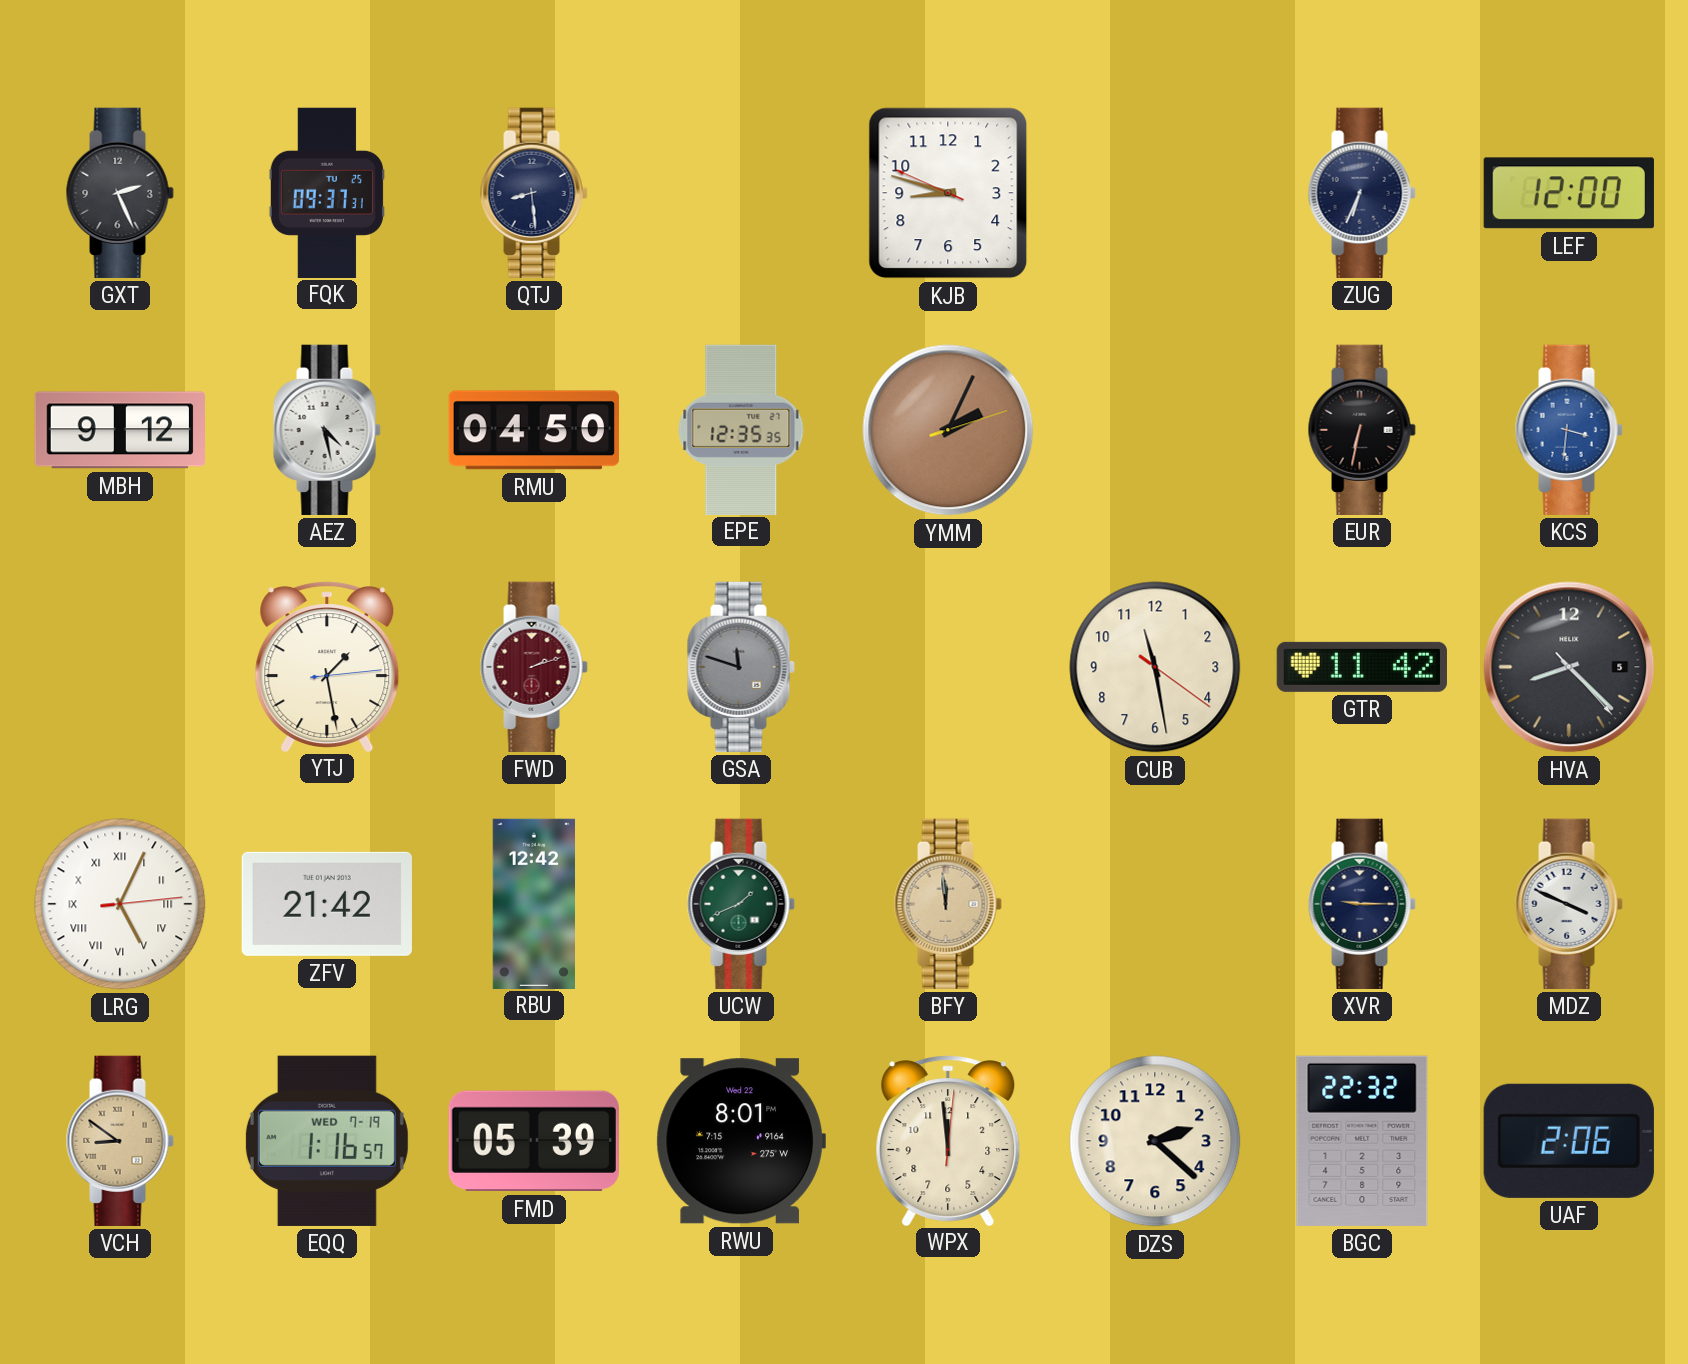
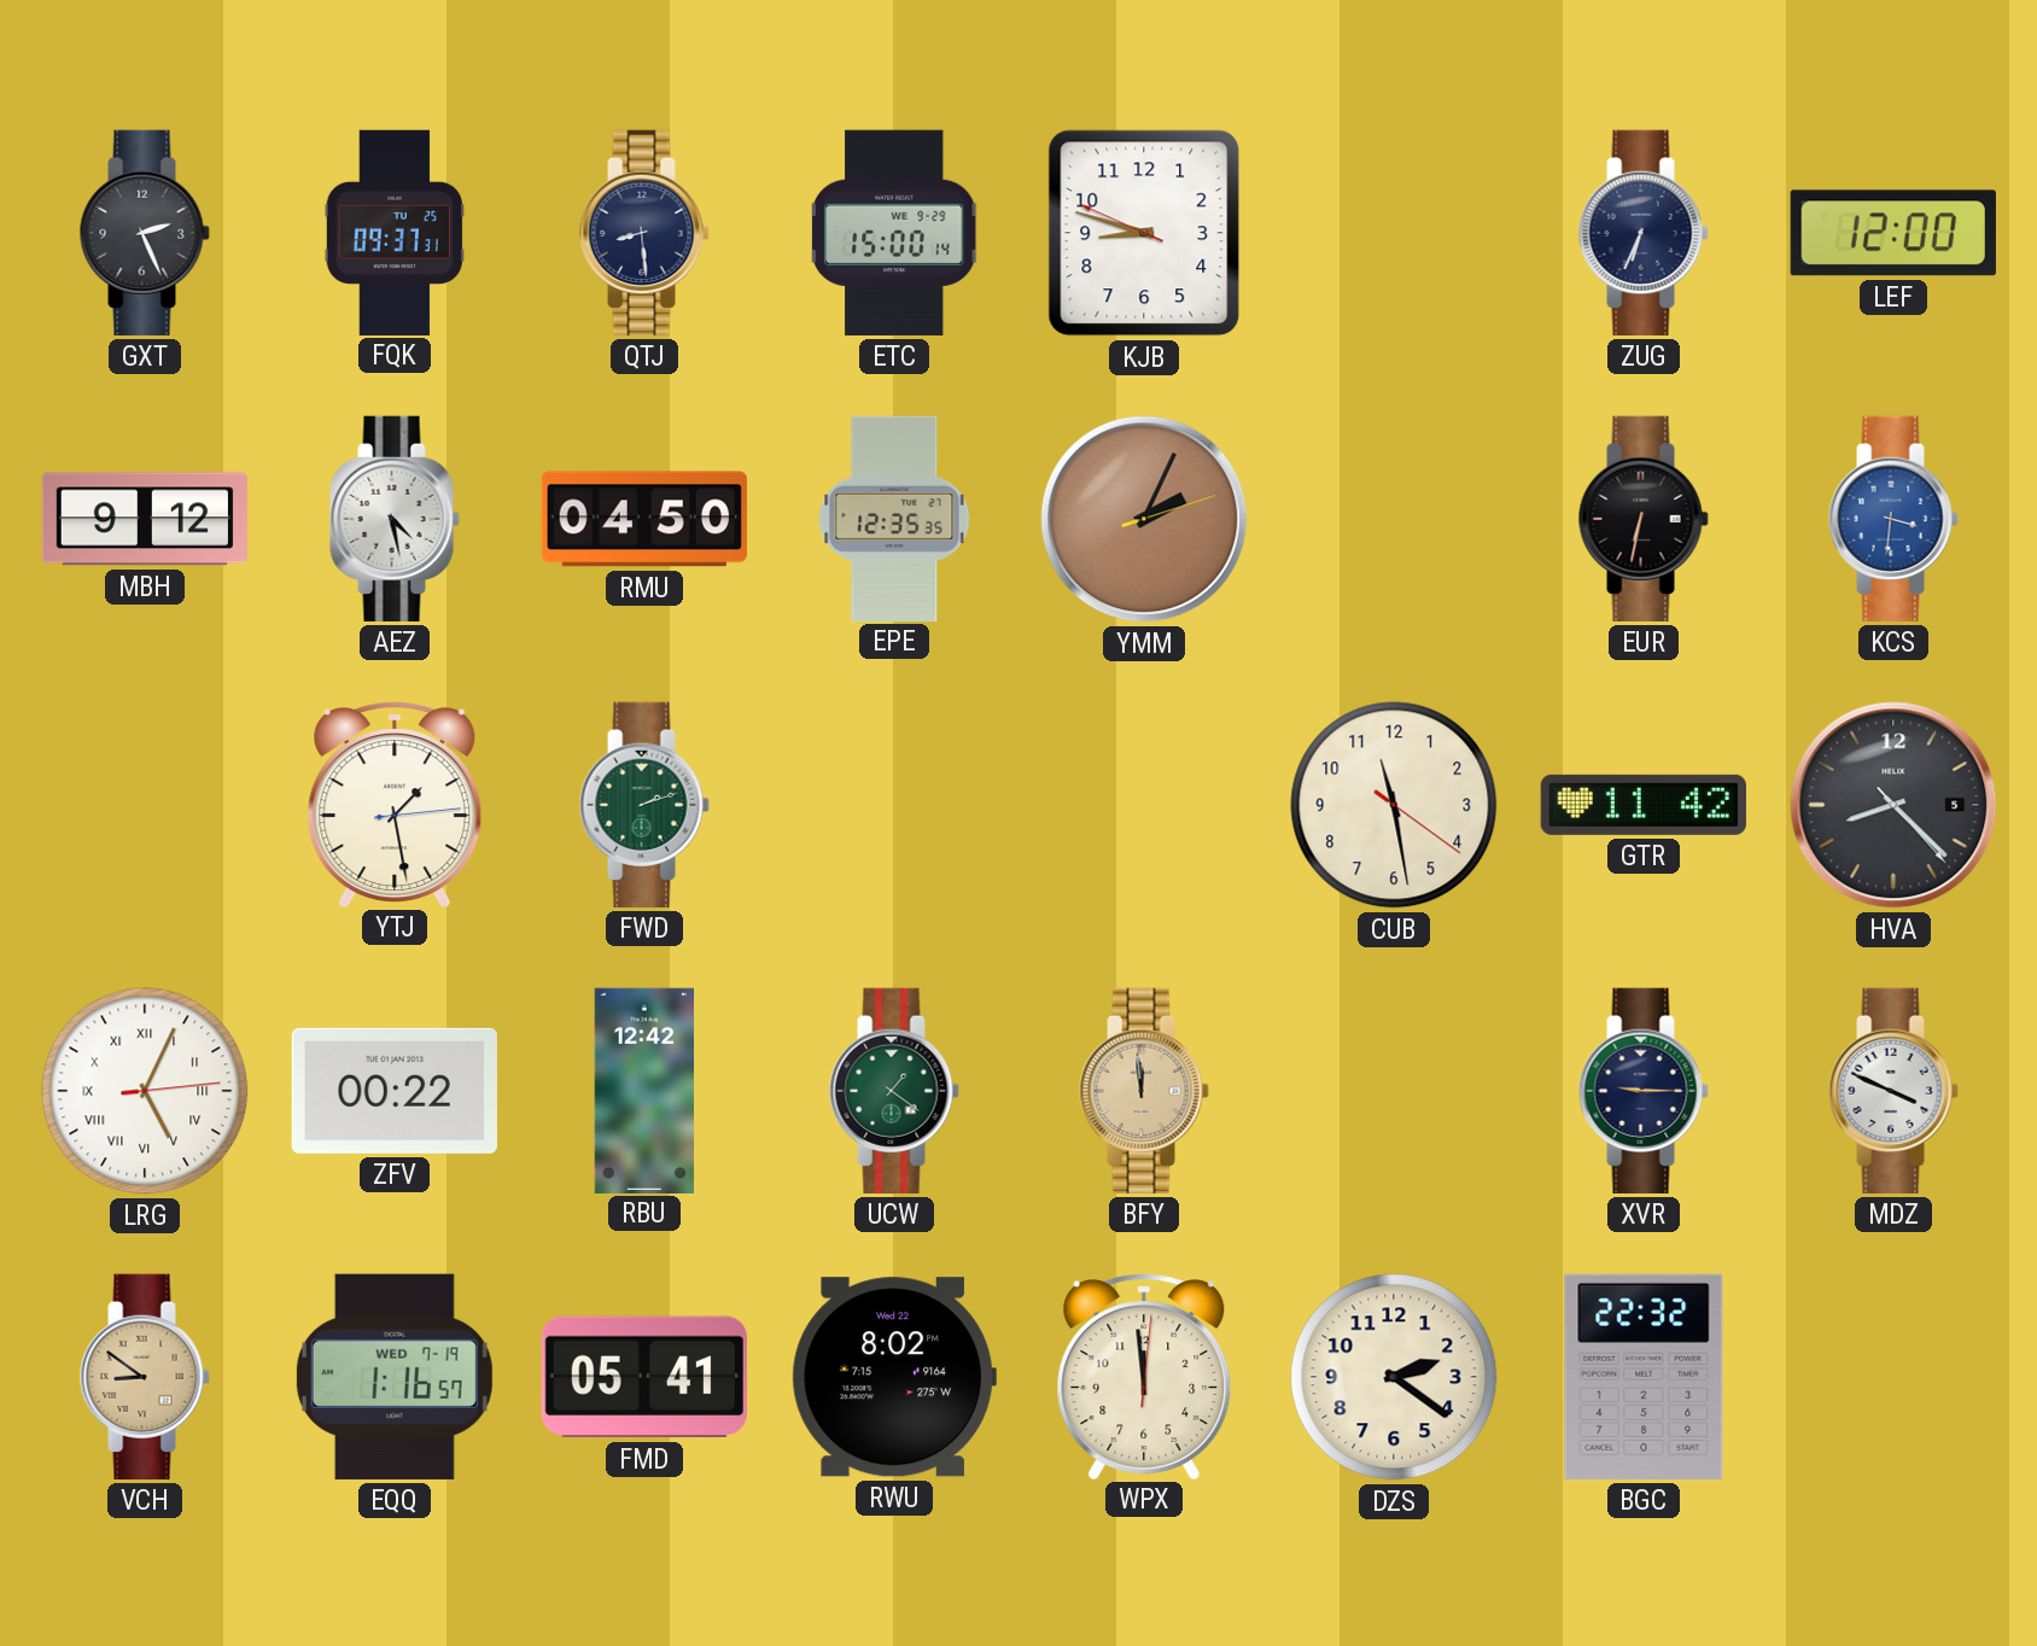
ETC: none -> 15:00
FWD dial: burgundy -> green
GSA: 11:48 -> none
ZFV: 21:42 -> 00:22
UCW: 1:41 -> 1:21
FMD: 05:39 -> 05:41
RWU: 8:01 -> 8:02
DZS: 2:22 -> 2:21
UAF: 2:06 -> none
